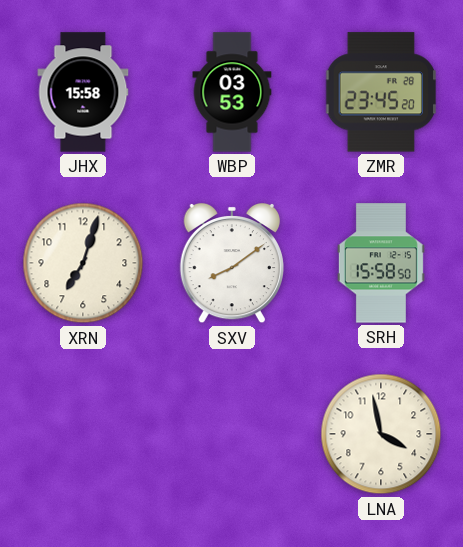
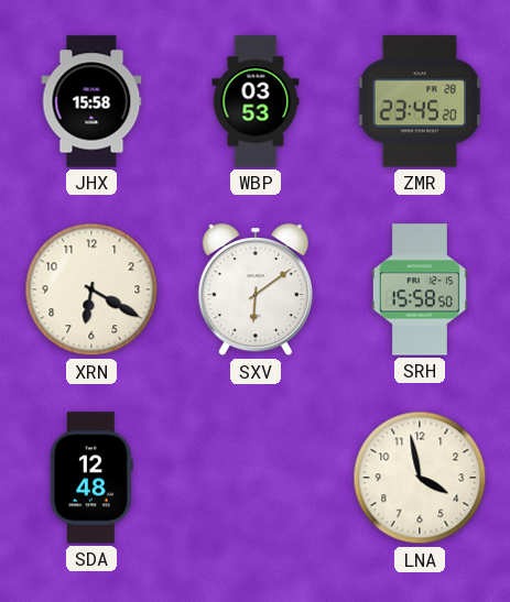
XRN: 7:03 -> 6:20
SXV: 8:09 -> 6:09
SDA: none -> 12:48
